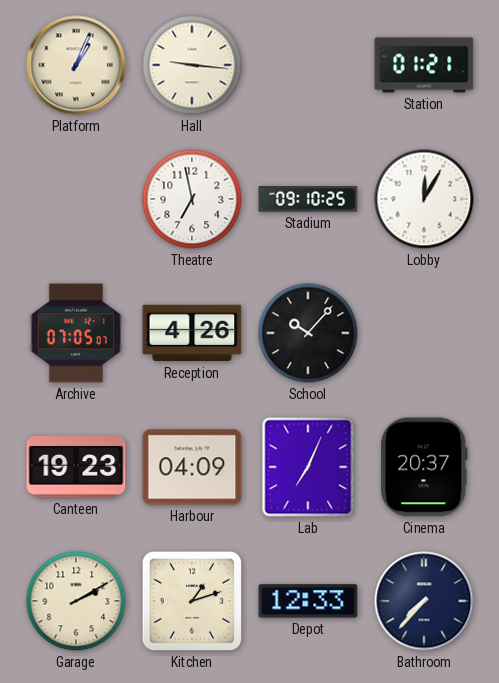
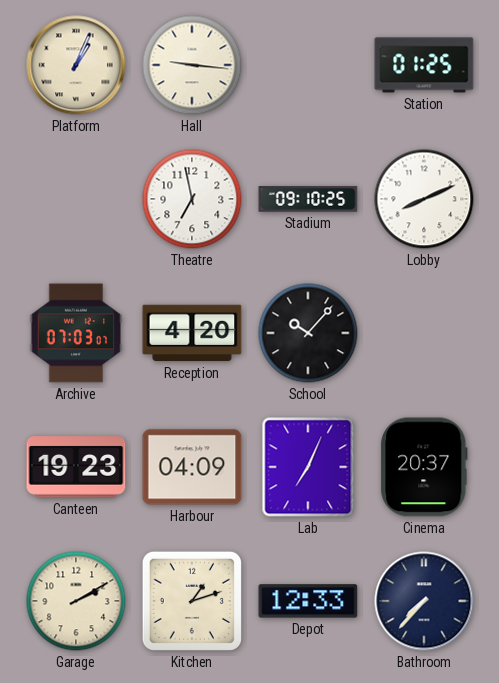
Station: 01:21 -> 01:25
Lobby: 12:05 -> 8:11
Archive: 07:05 -> 07:03
Reception: 4:26 -> 4:20
